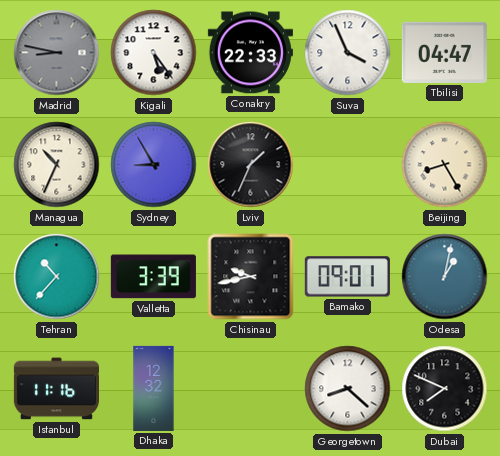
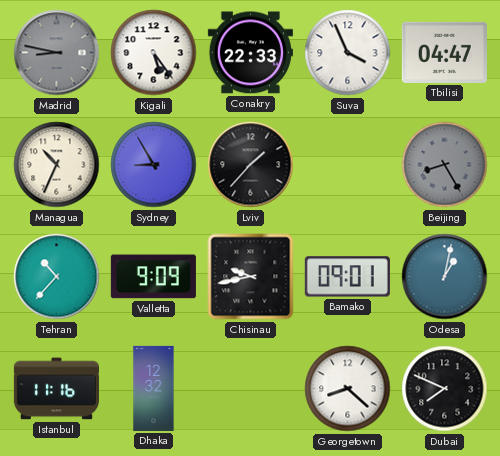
Lviv: 1:34 -> 1:37
Beijing dial: cream -> grey
Valletta: 3:39 -> 9:09
